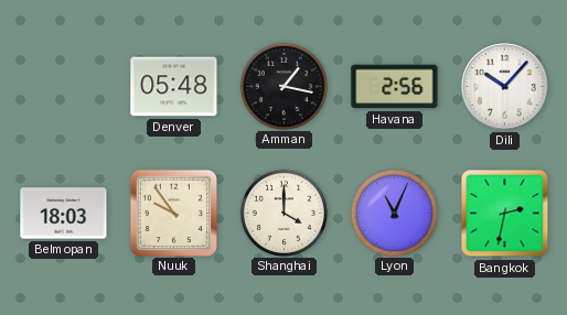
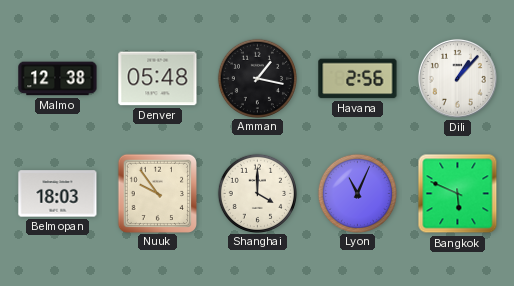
Malmo: none -> 12:38
Dili: 10:07 -> 1:07
Bangkok: 2:32 -> 5:49
